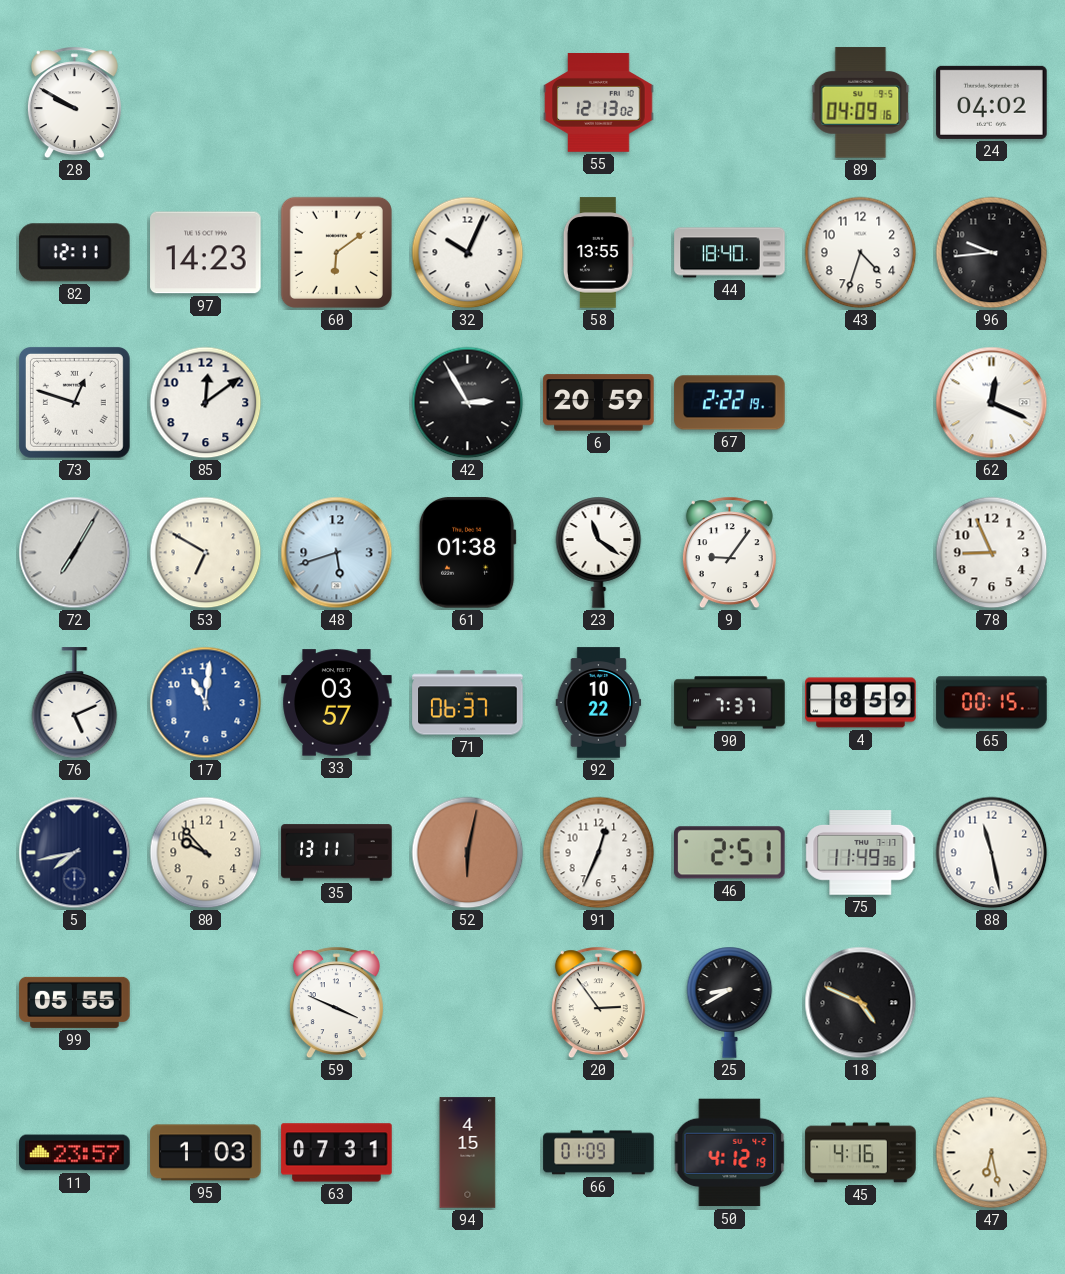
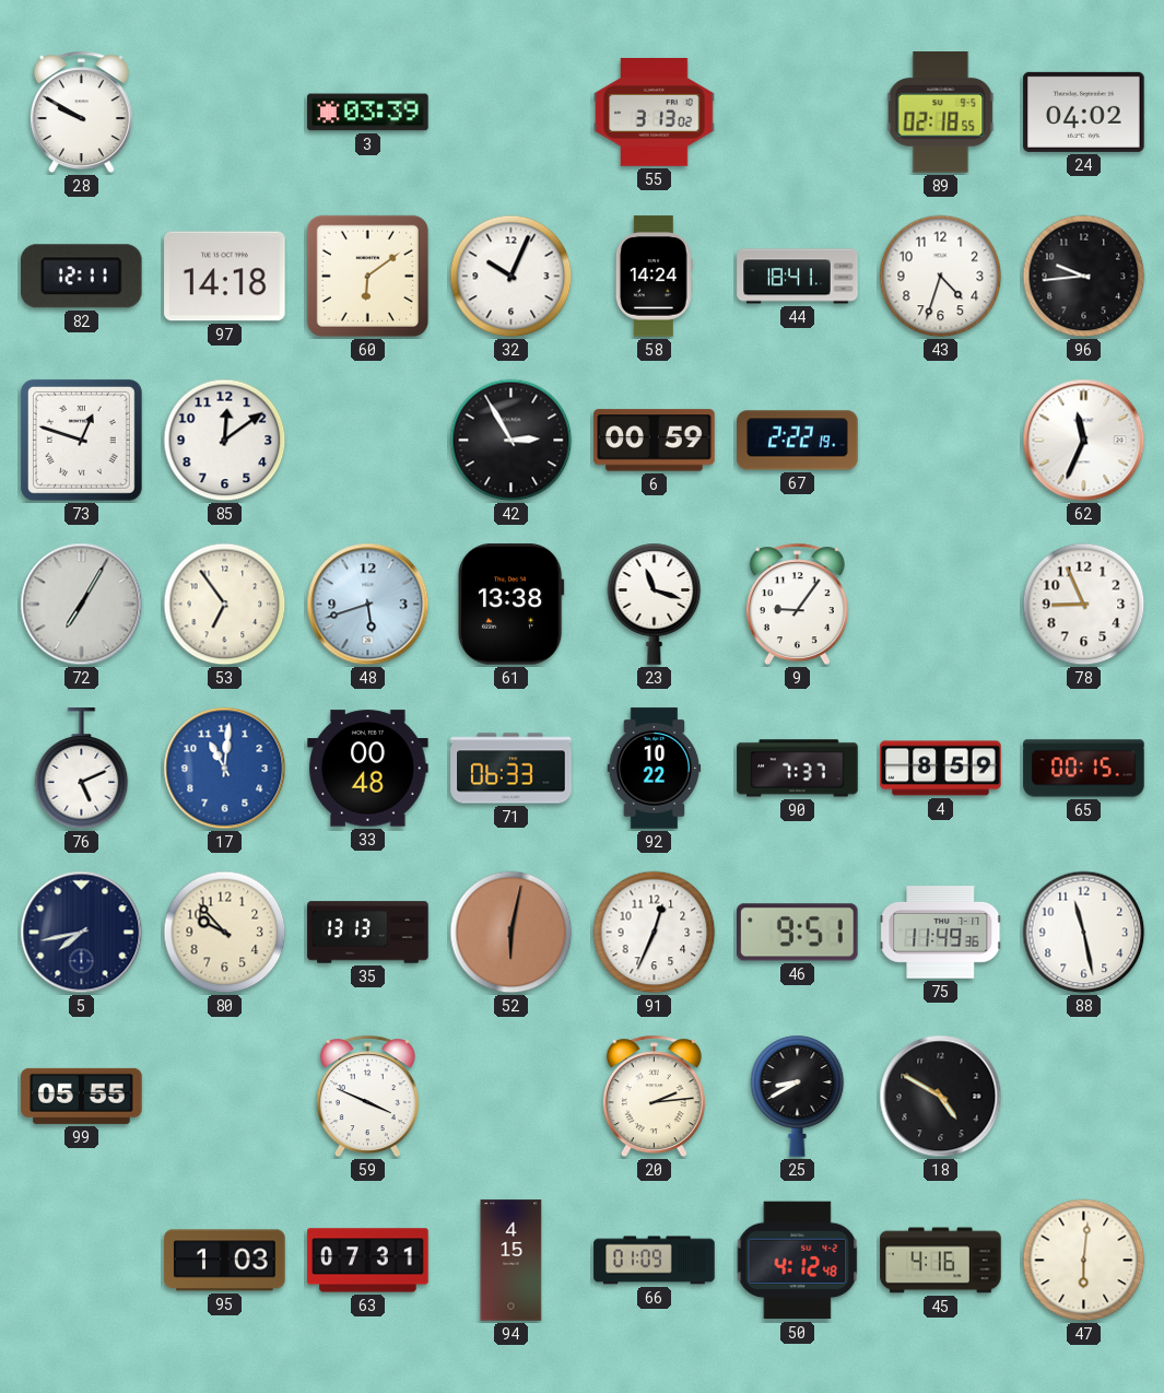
3: none -> 03:39
55: 12:13 -> 3:13
89: 04:09 -> 02:18
97: 14:23 -> 14:18
58: 13:55 -> 14:24
44: 18:40 -> 18:41
6: 20:59 -> 00:59
62: 12:19 -> 11:34
53: 6:50 -> 6:54
61: 01:38 -> 13:38
23: 11:21 -> 11:18
33: 03:57 -> 00:48
71: 06:37 -> 06:33
35: 13:11 -> 13:13
46: 2:51 -> 9:51
20: 2:54 -> 2:14
18: 4:49 -> 4:50
11: 23:57 -> none
50: 4:12:19 -> 4:12:48
47: 6:28 -> 6:01
